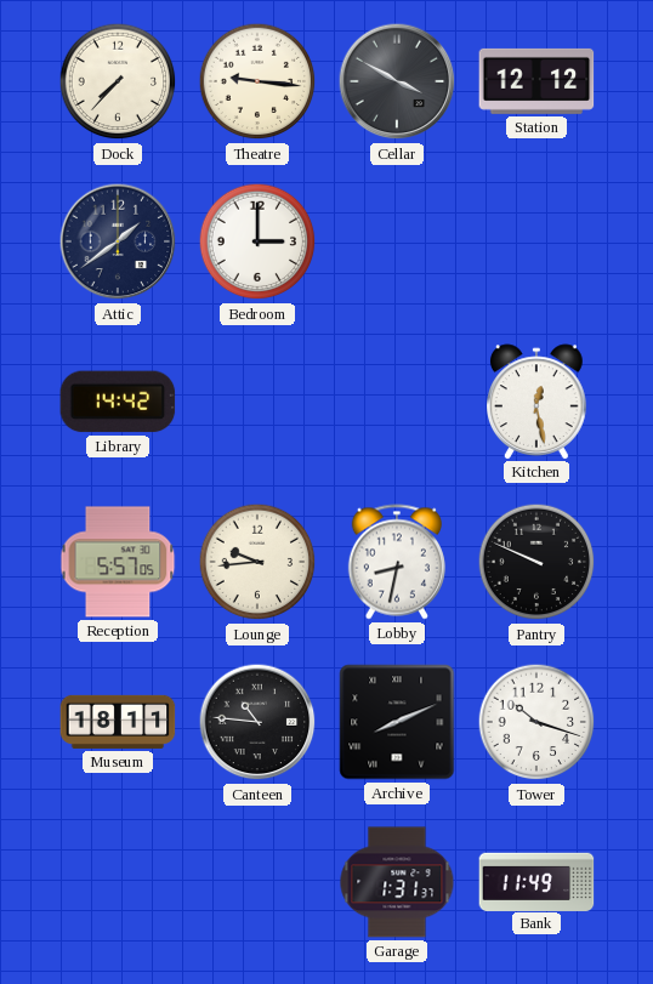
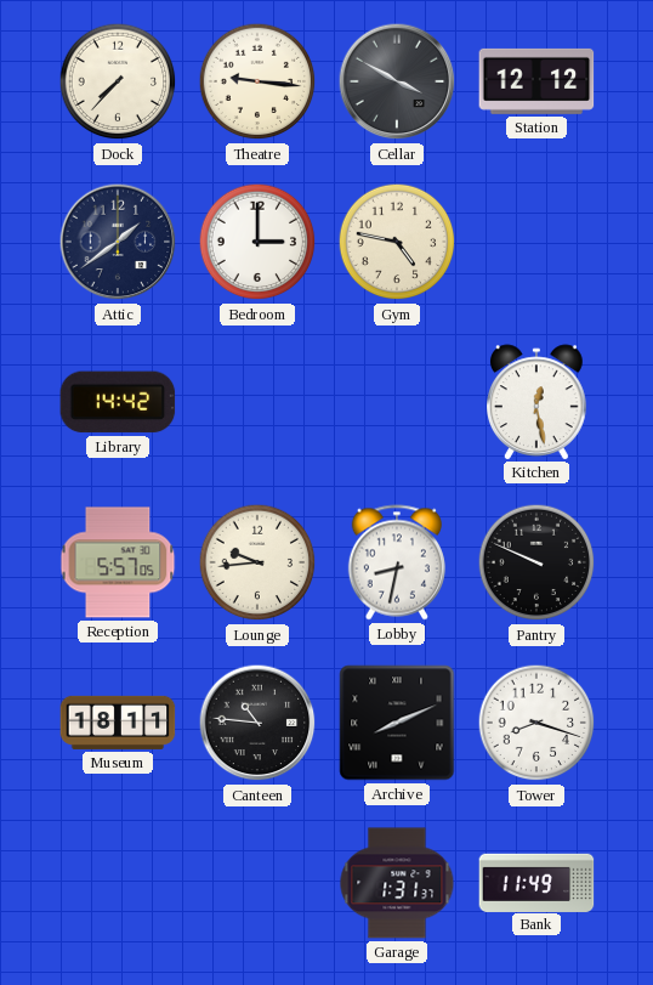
Gym: none -> 4:47
Tower: 10:18 -> 8:18
